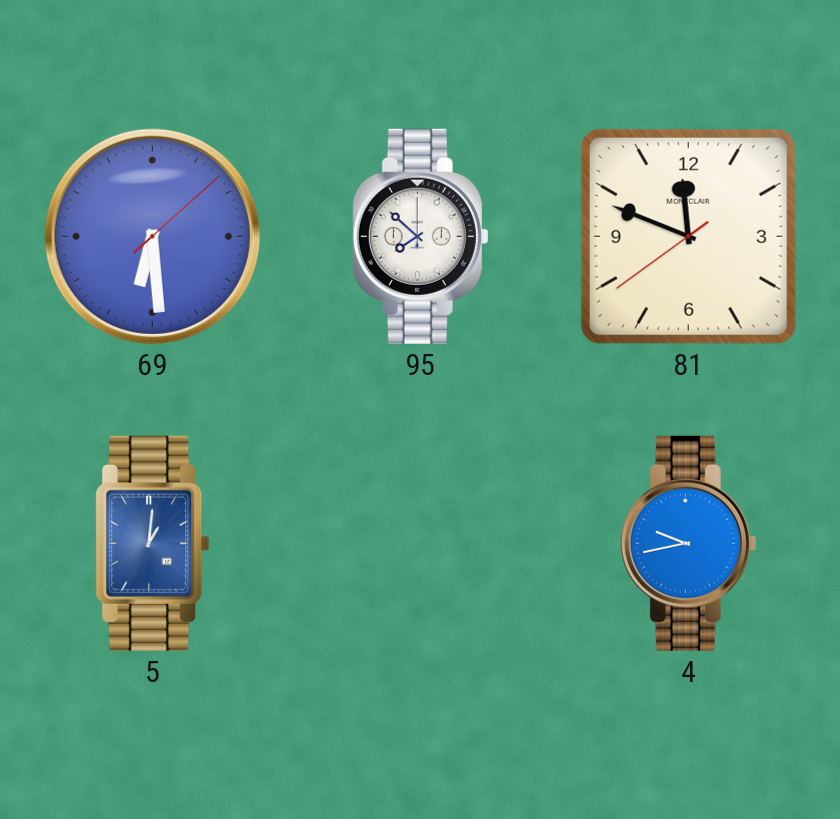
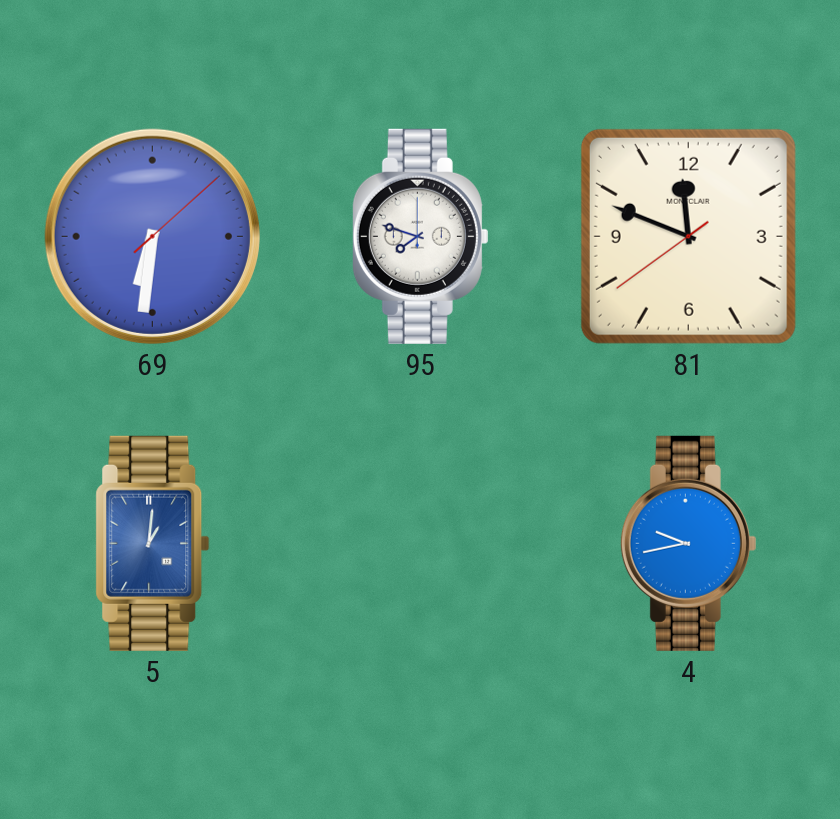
69: 6:29 -> 6:31
95: 7:52 -> 7:48
